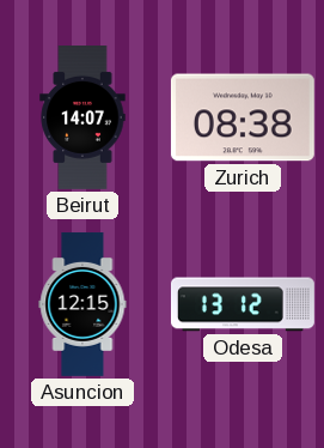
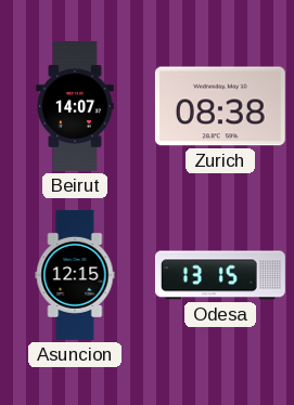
Odesa: 13:12 -> 13:15
